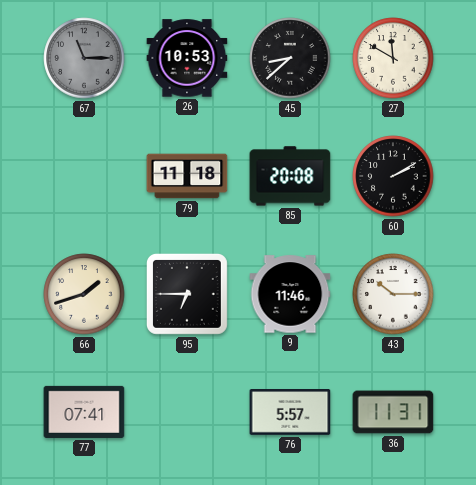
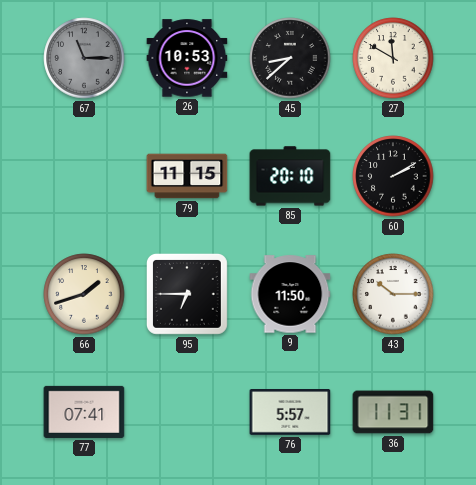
79: 11:18 -> 11:15
85: 20:08 -> 20:10
9: 11:46 -> 11:50
